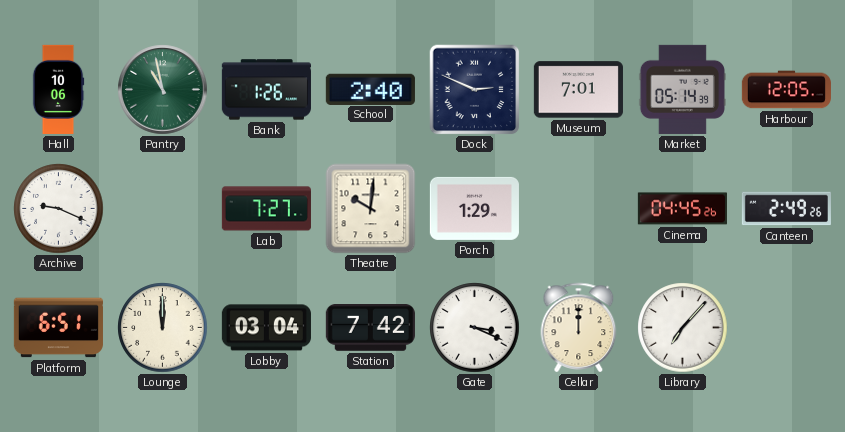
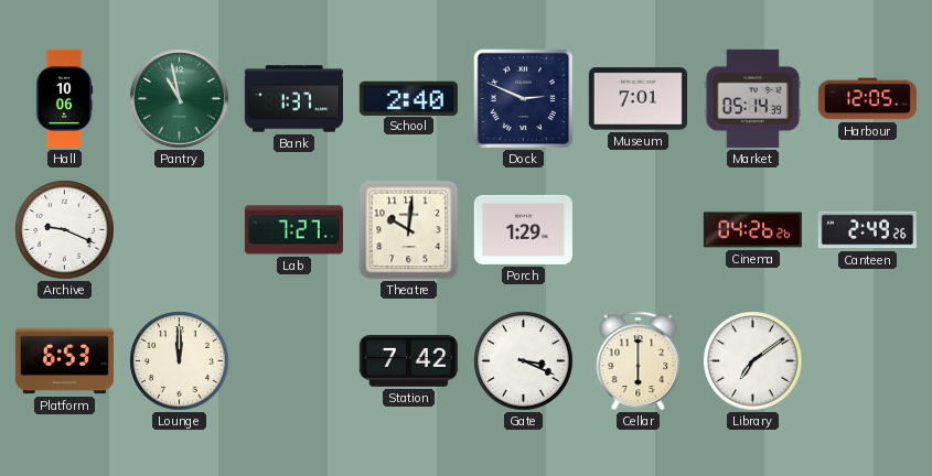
Bank: 1:26 -> 1:37
Cinema: 04:45 -> 04:26
Platform: 6:51 -> 6:53
Lobby: 03:04 -> none
Cellar: 12:00 -> 6:00
Library: 7:07 -> 7:09
